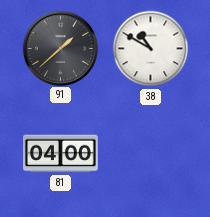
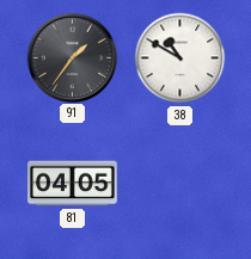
91: 1:38 -> 1:36
81: 04:00 -> 04:05
